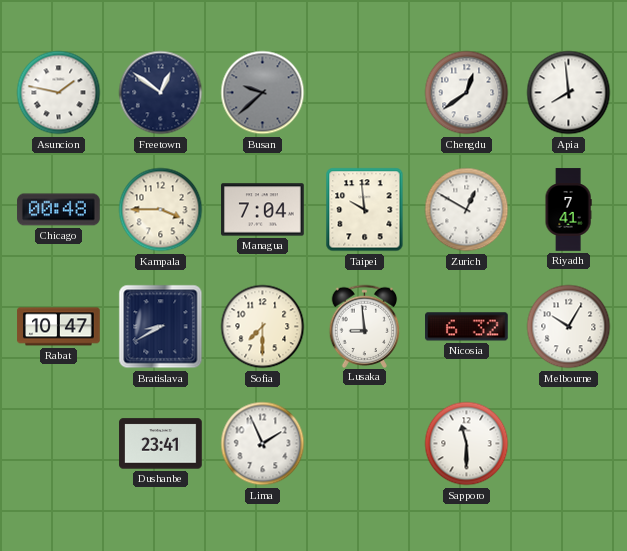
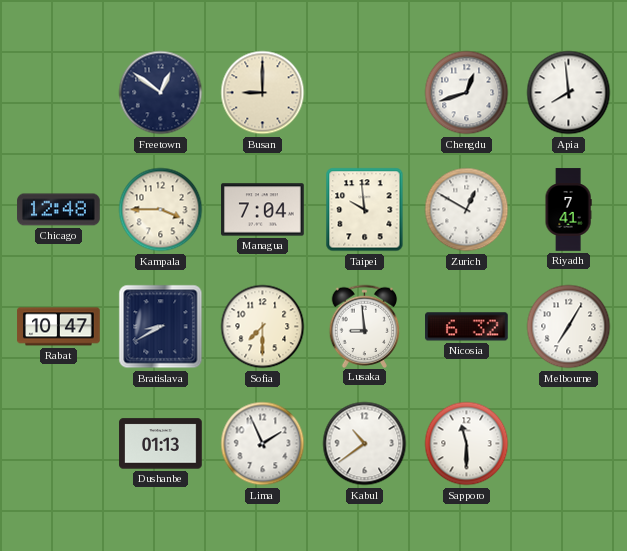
Asuncion: 1:47 -> none
Busan: 9:38 -> 9:00
Busan dial: grey -> cream
Chengdu: 12:39 -> 12:42
Chicago: 00:48 -> 12:48
Melbourne: 10:05 -> 7:05
Dushanbe: 23:41 -> 01:13
Kabul: none -> 10:39
